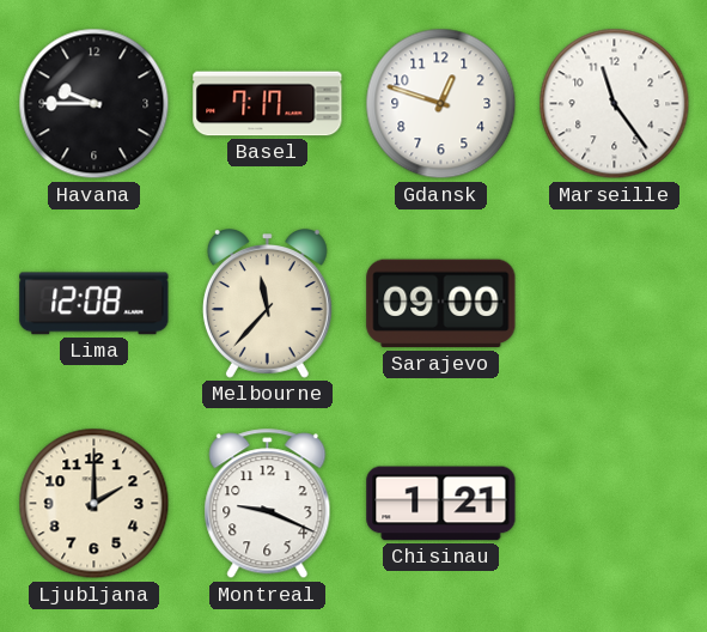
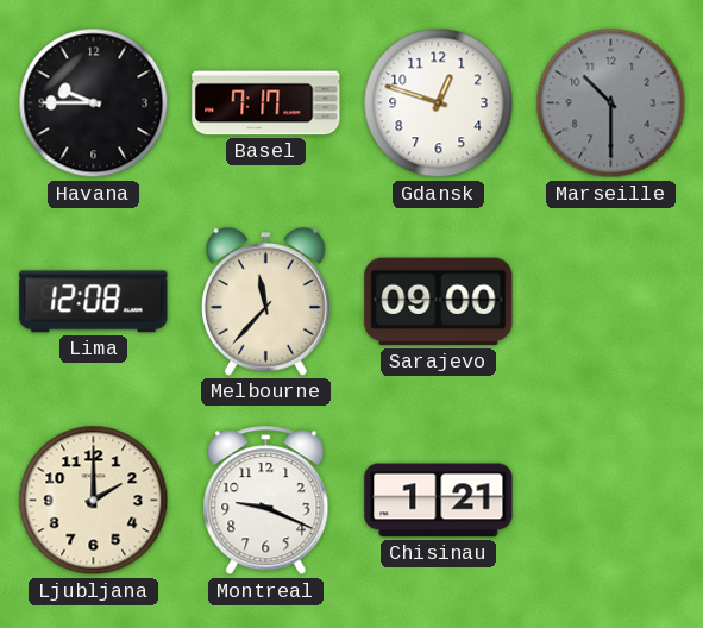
Marseille: 11:24 -> 10:30
Marseille dial: white -> grey
